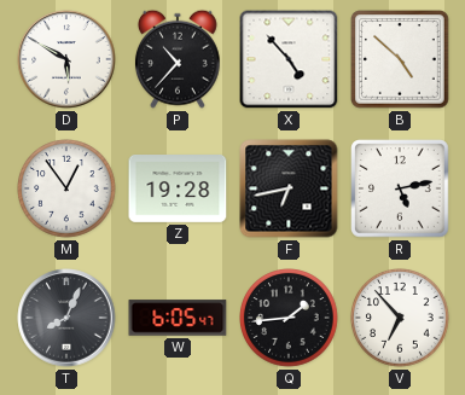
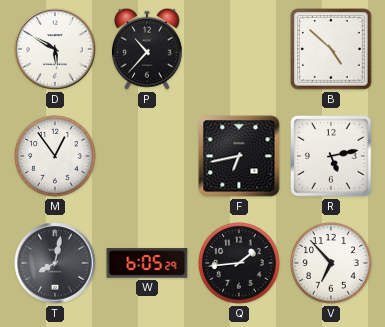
X: 4:53 -> none
Z: 19:28 -> none
T: 8:04 -> 8:02
W: 6:05:47 -> 6:05:29
